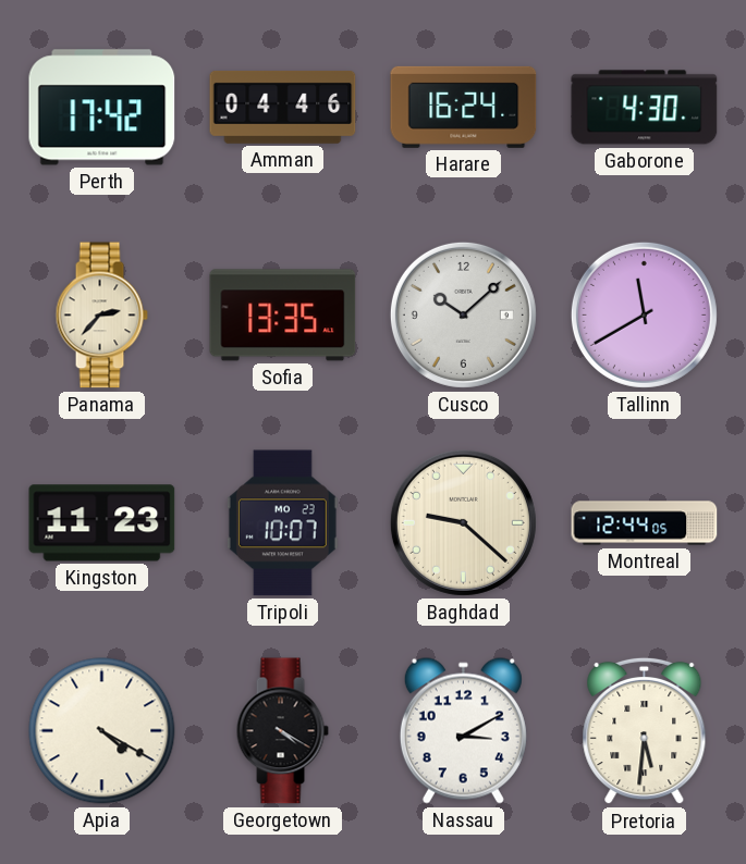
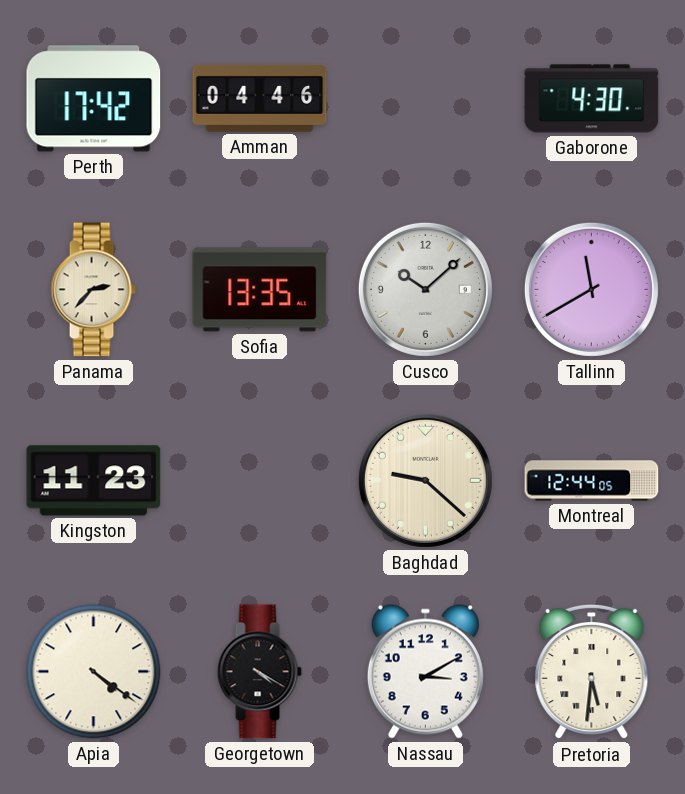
Harare: 16:24 -> none
Tripoli: 10:07 -> none
Apia: 4:20 -> 4:21
